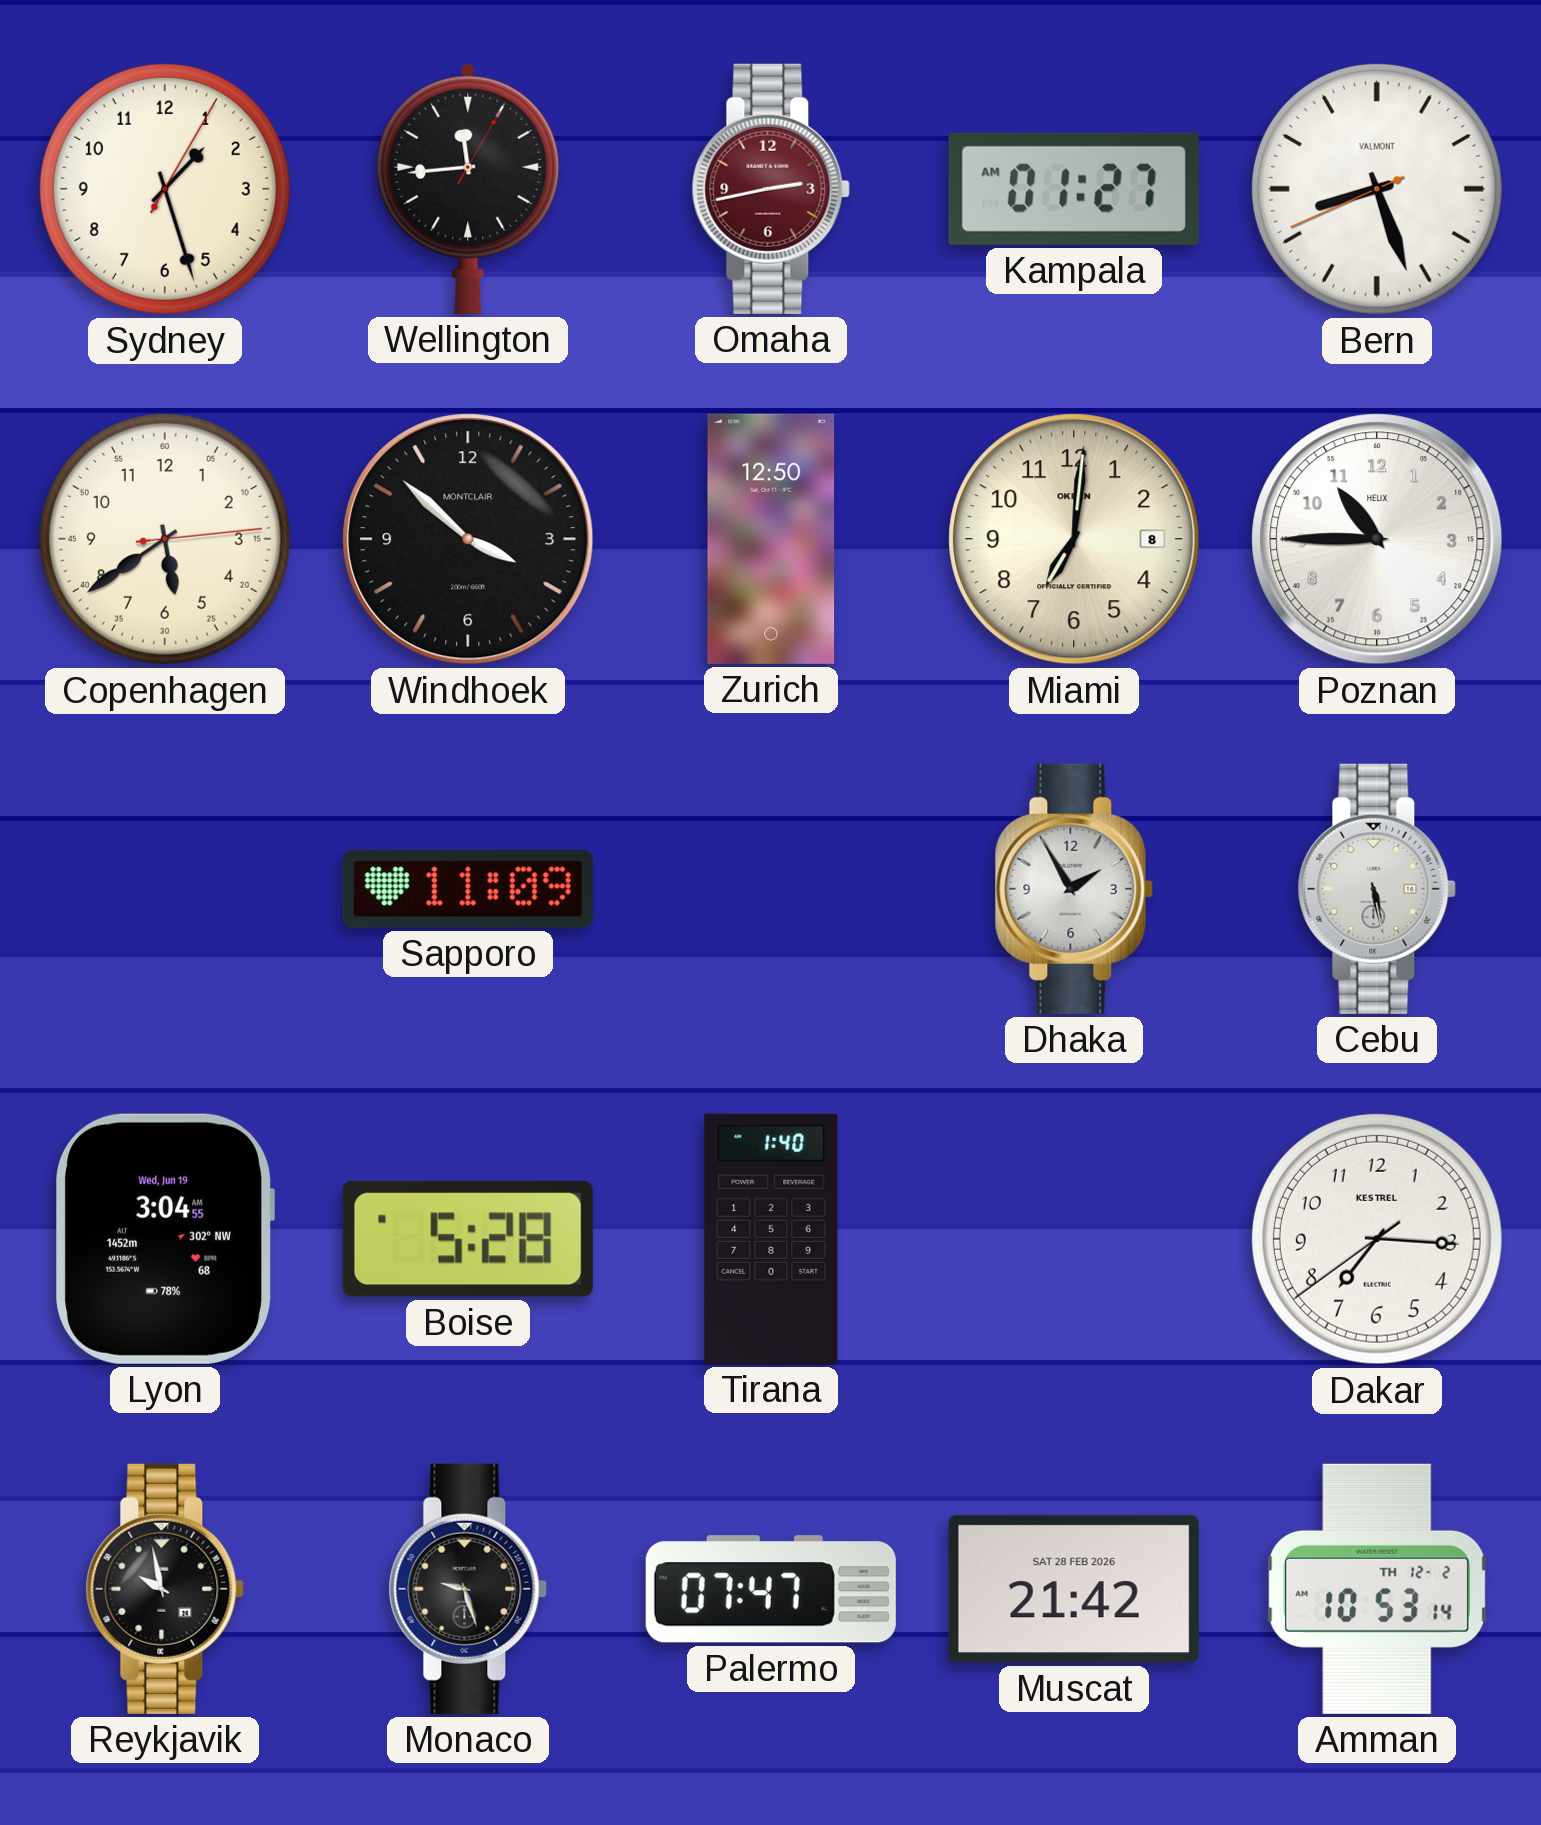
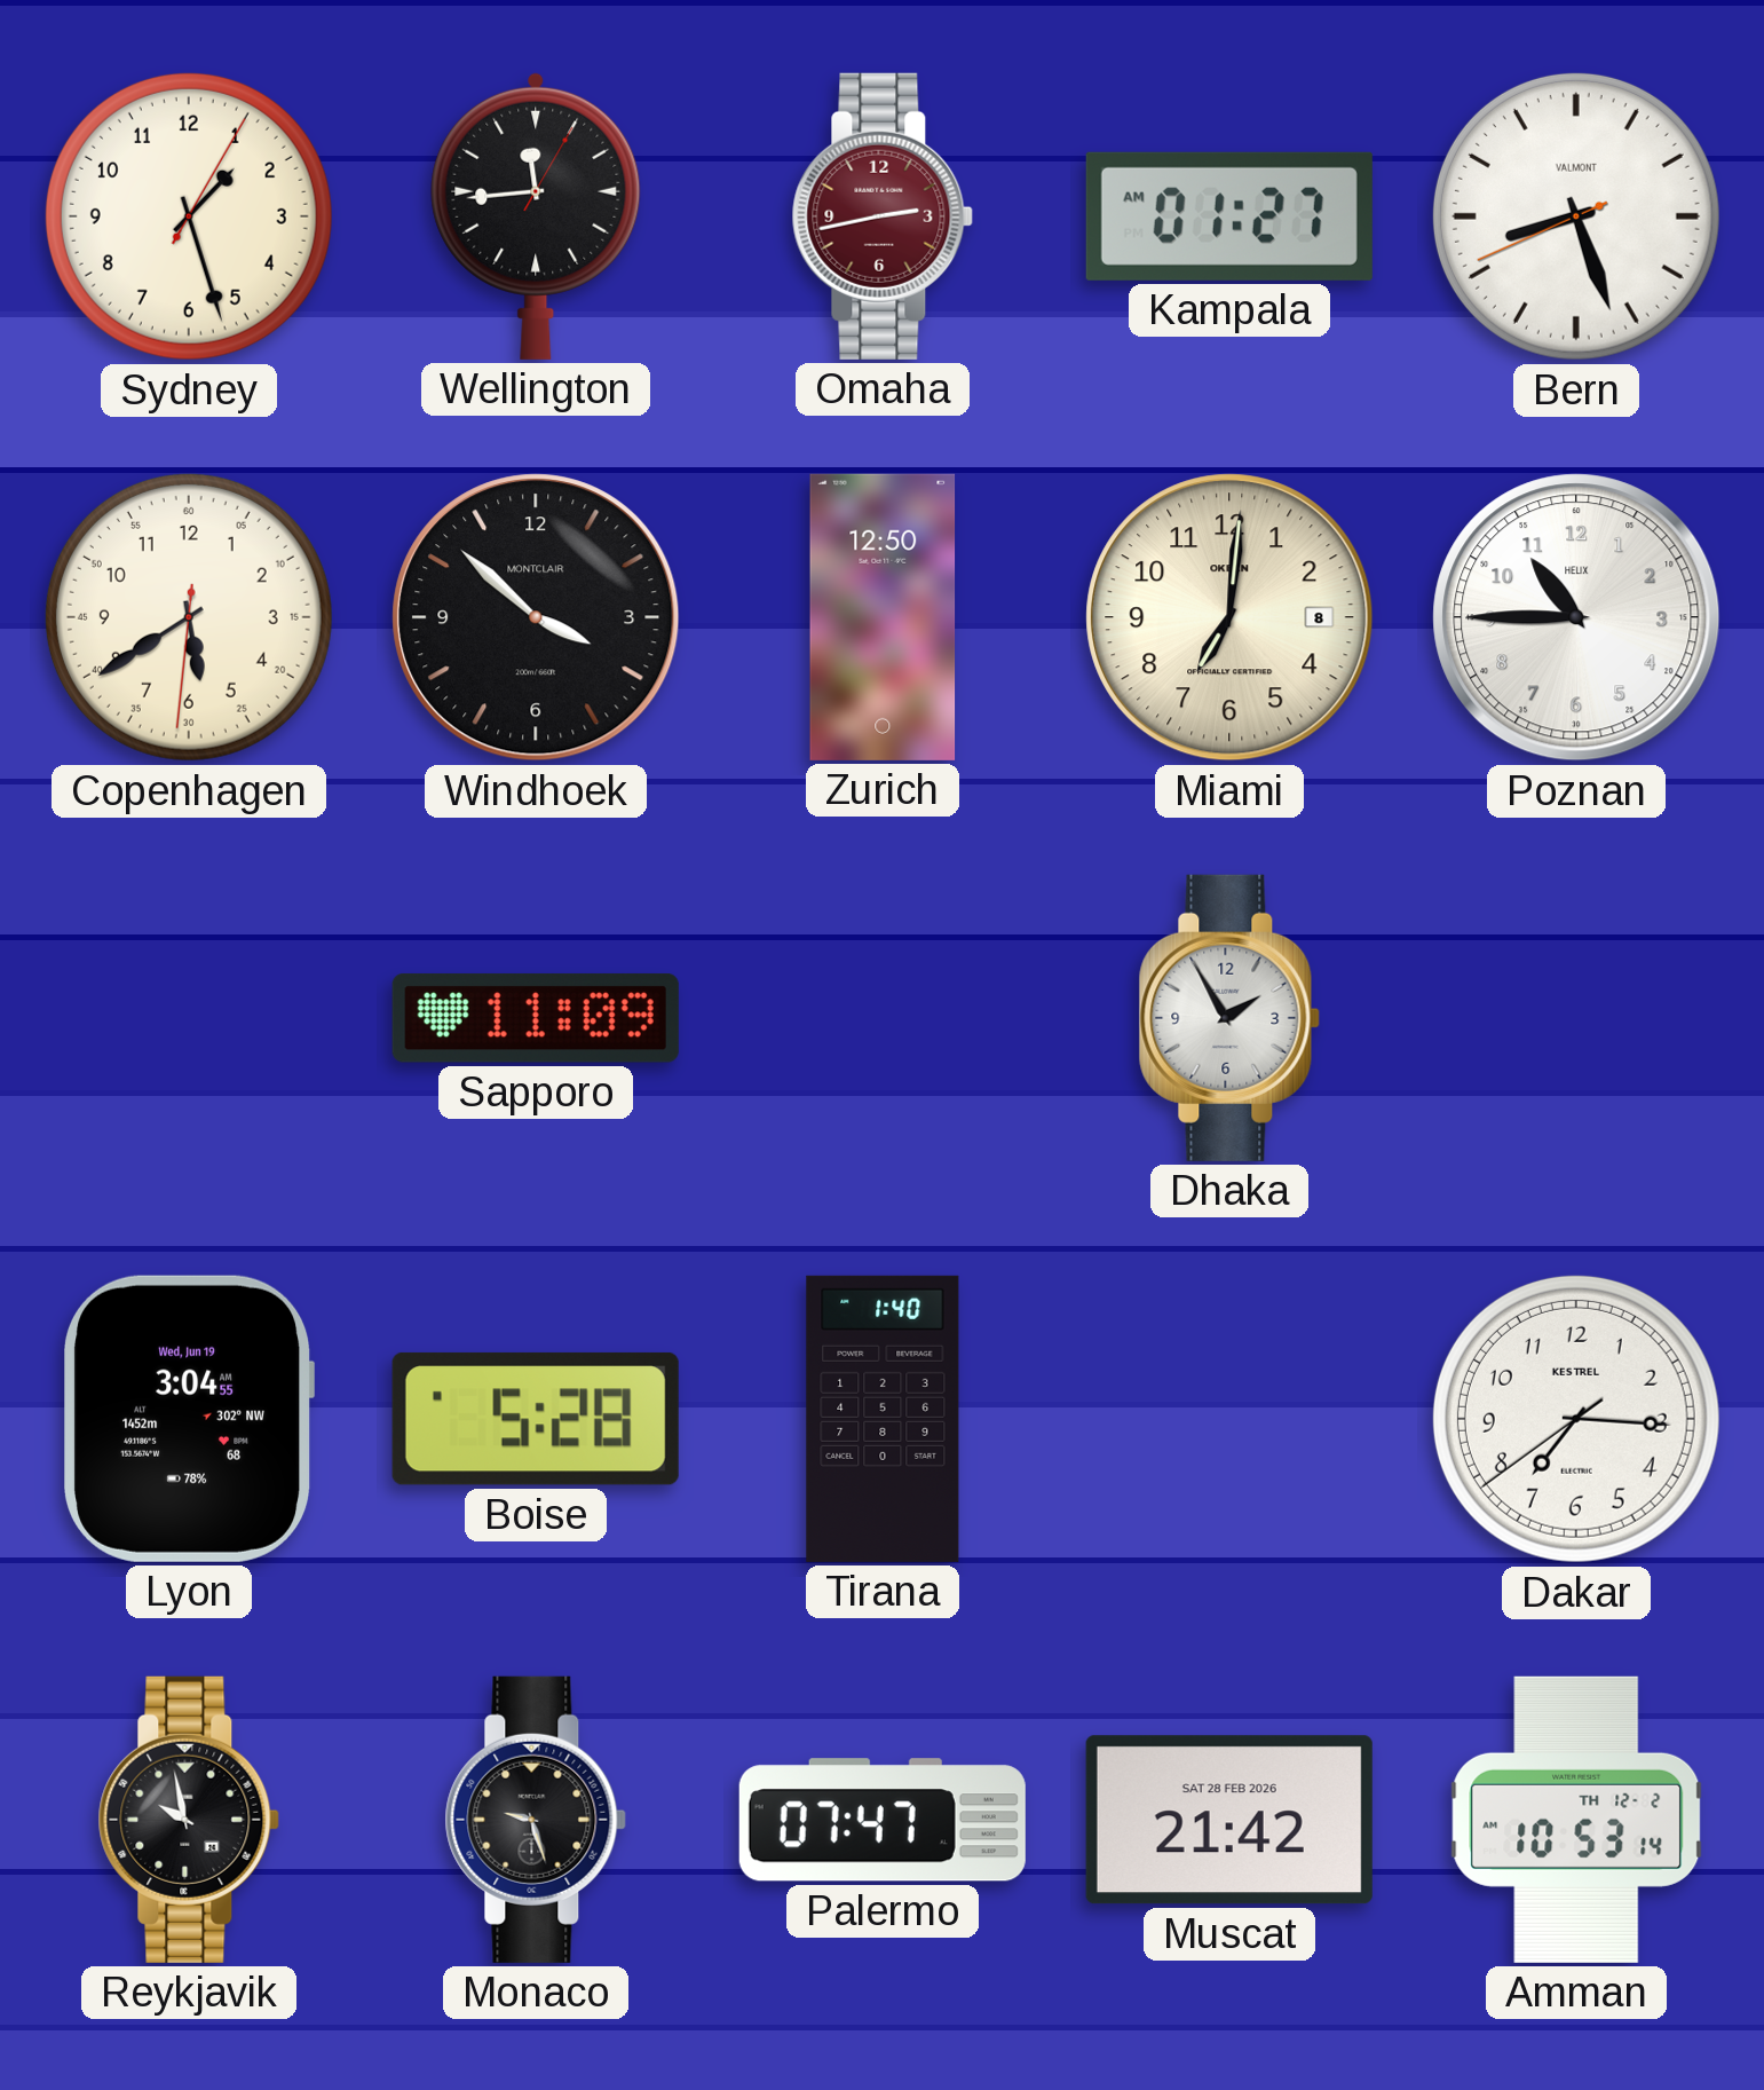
Copenhagen: 5:39:14 -> 5:39:31
Cebu: 5:28 -> none
